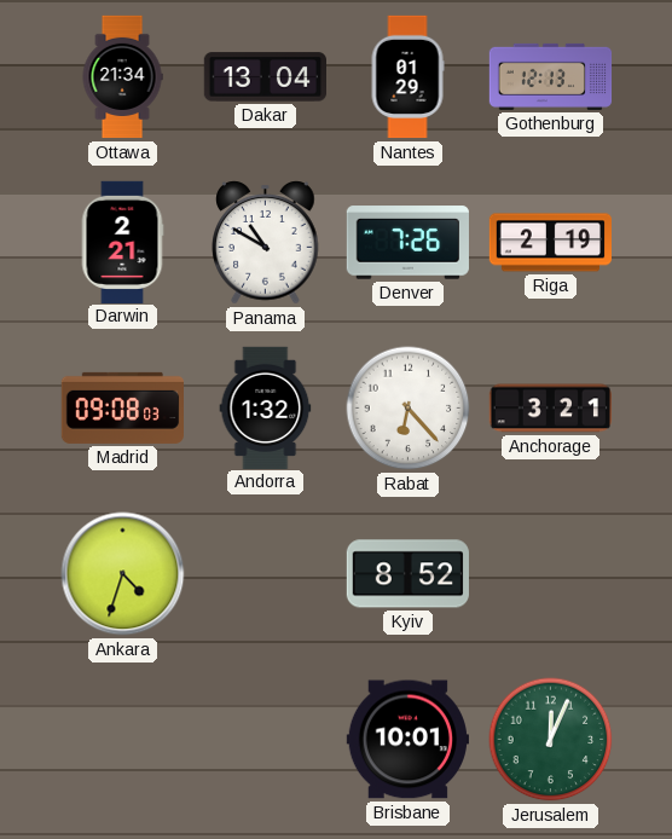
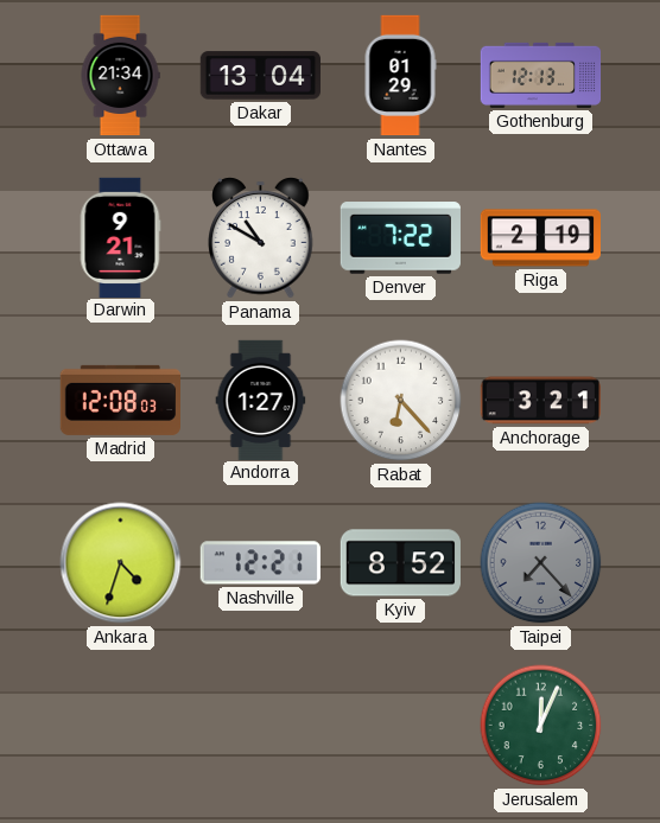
Darwin: 2:21 -> 9:21
Denver: 7:26 -> 7:22
Madrid: 09:08 -> 12:08
Andorra: 1:32 -> 1:27
Nashville: none -> 12:21
Taipei: none -> 7:23
Brisbane: 10:01 -> none
